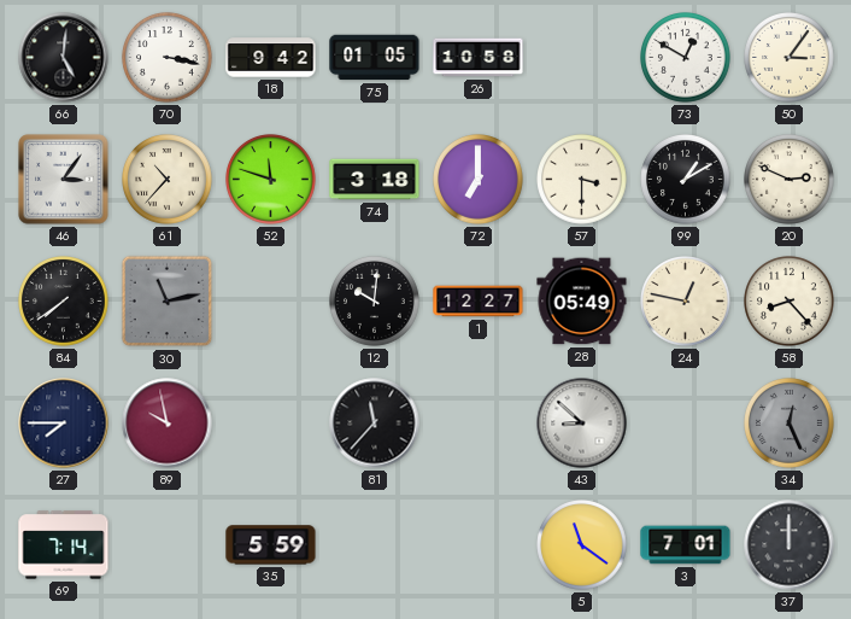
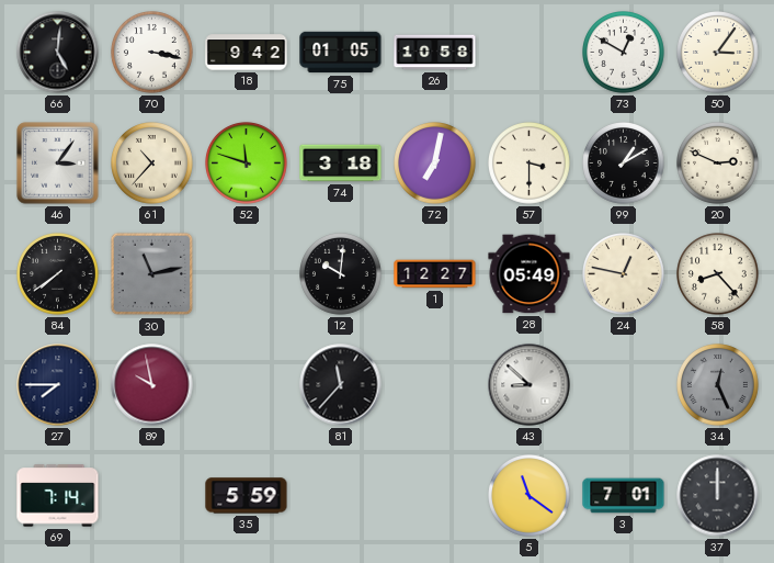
72: 7:00 -> 7:02
